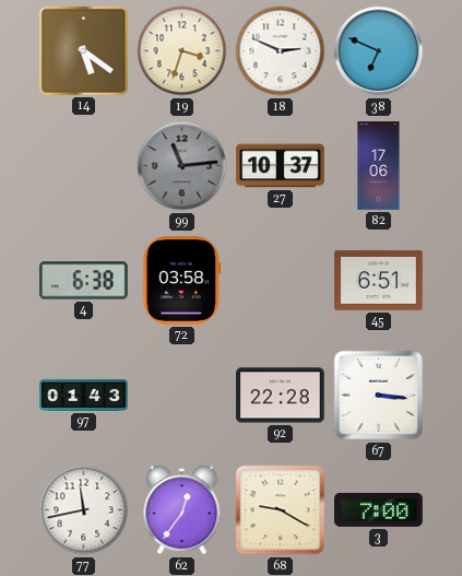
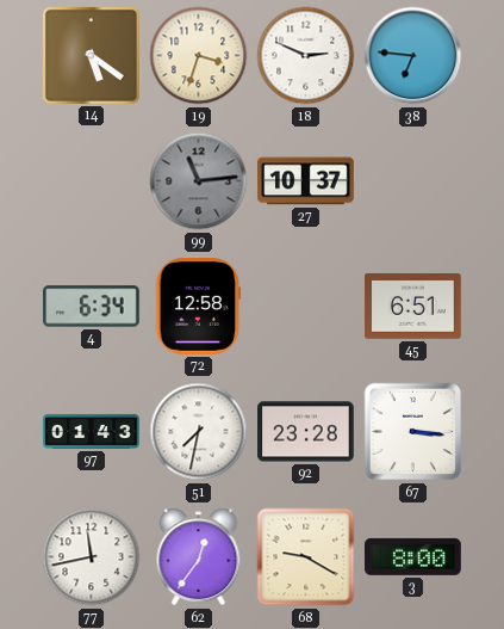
38: 6:49 -> 6:46
82: 17:06 -> none
4: 6:38 -> 6:34
72: 03:58 -> 12:58
51: none -> 7:32
92: 22:28 -> 23:28
3: 7:00 -> 8:00
